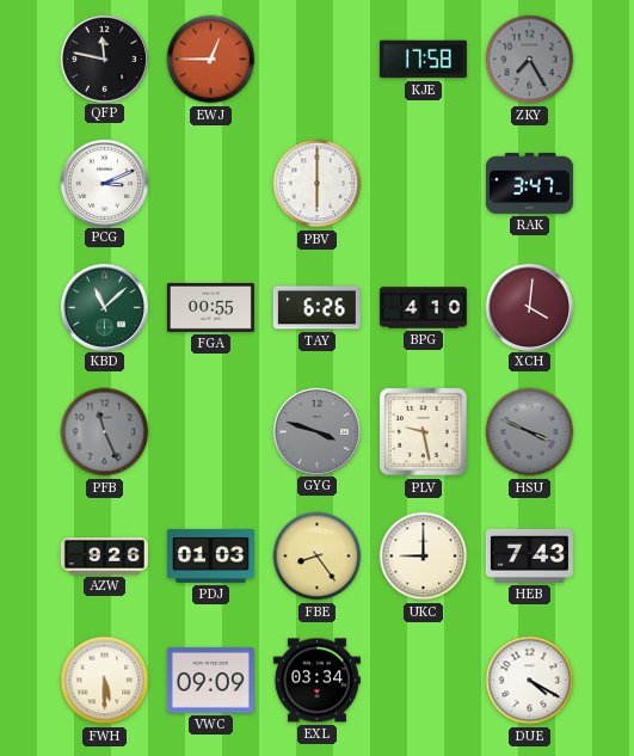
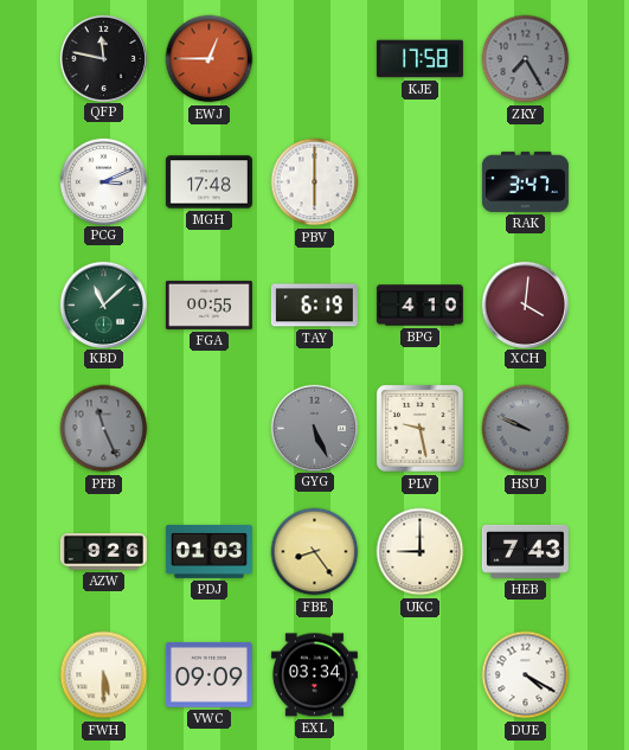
MGH: none -> 17:48
TAY: 6:26 -> 6:19
GYG: 3:48 -> 5:26
HSU: 3:49 -> 9:49
